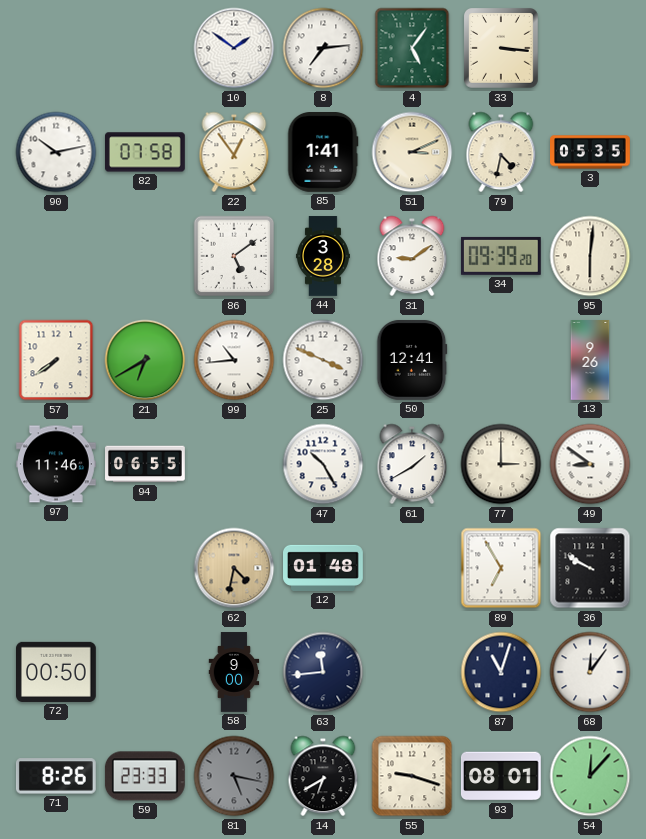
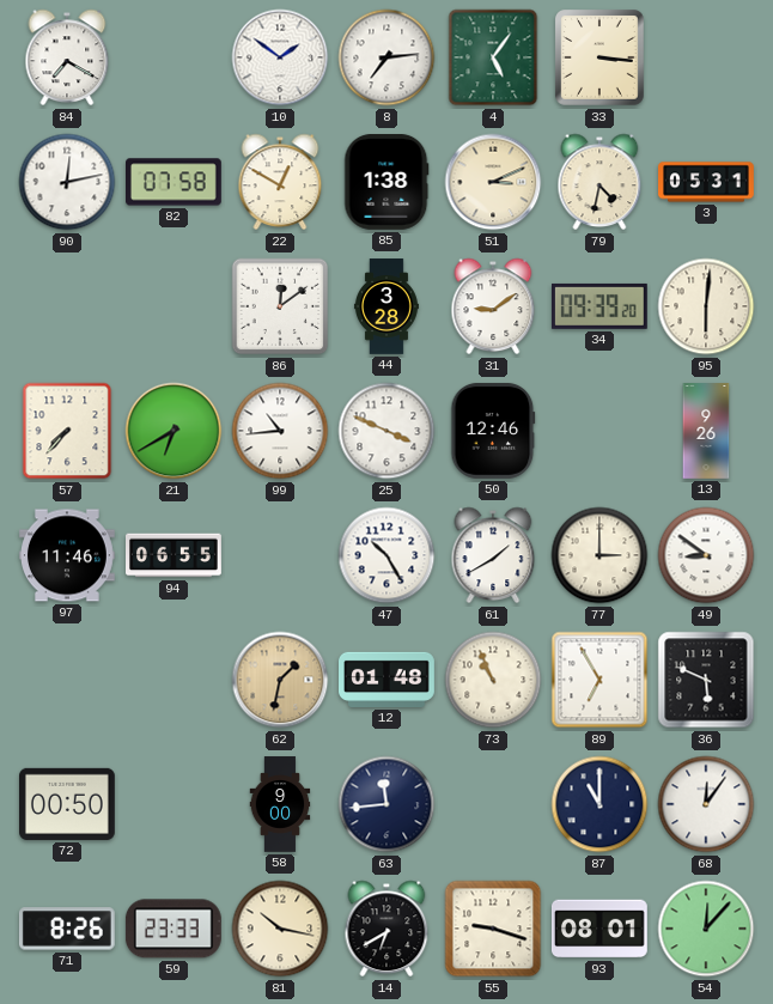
84: none -> 7:20
90: 10:13 -> 12:13
22: 12:54 -> 12:50
85: 1:41 -> 1:38
3: 05:35 -> 05:31
86: 5:09 -> 12:09
57: 7:39 -> 7:37
50: 12:41 -> 12:46
62: 4:32 -> 1:32
73: none -> 10:56
36: 9:50 -> 5:49
87: 11:03 -> 11:00
81: 5:17 -> 10:17
81 dial: grey -> cream
